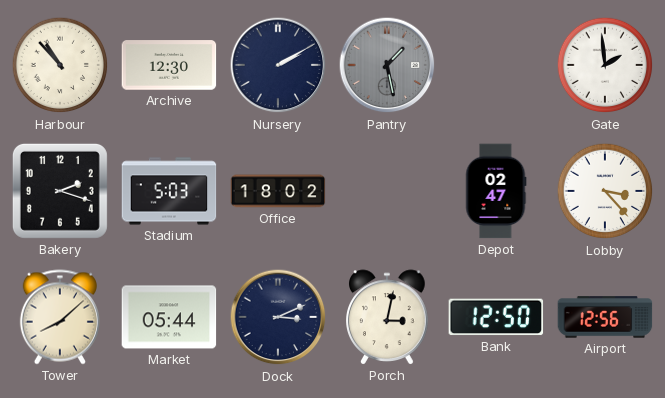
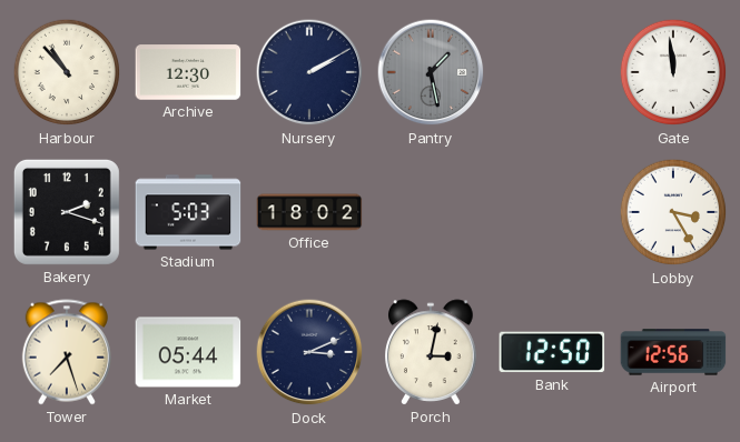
Gate: 1:59 -> 11:59
Depot: 02:47 -> none
Lobby: 3:23 -> 3:25
Tower: 8:08 -> 7:27
